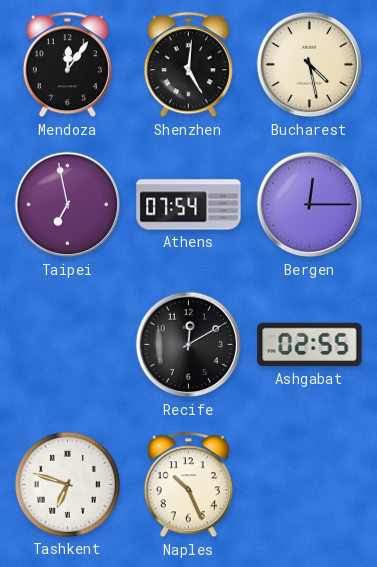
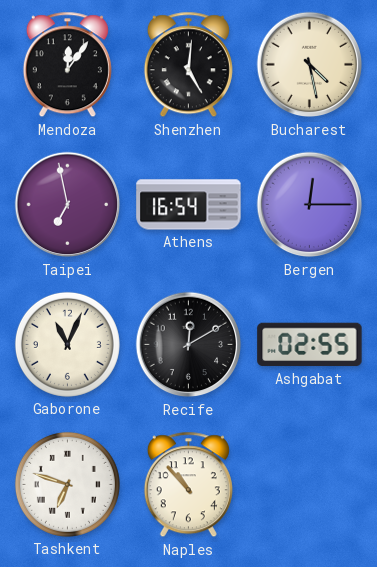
Athens: 07:54 -> 16:54
Gaborone: none -> 11:04
Naples: 10:26 -> 10:53
